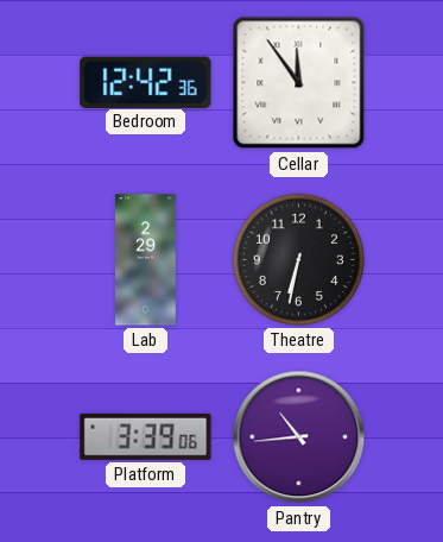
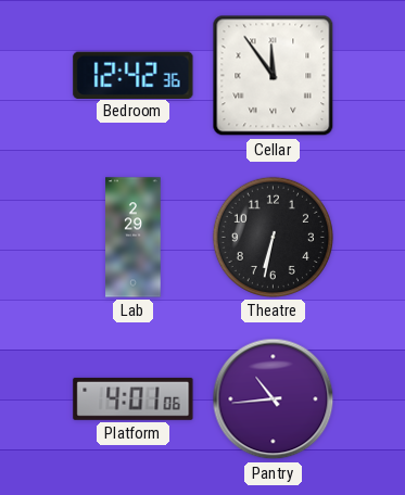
Platform: 3:39 -> 4:01
